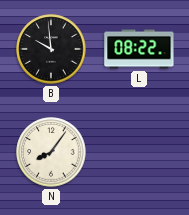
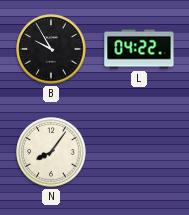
B: 9:59 -> 9:55
L: 08:22 -> 04:22
